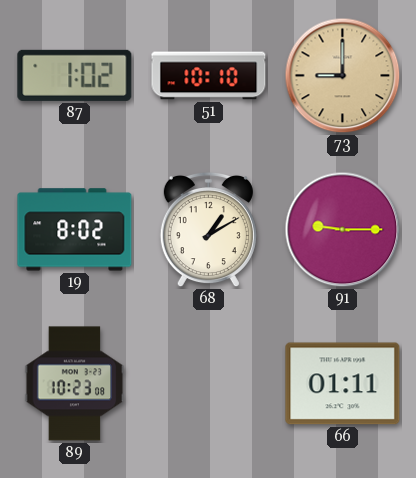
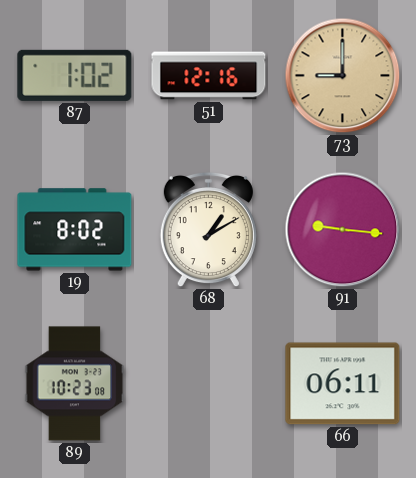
51: 10:10 -> 12:16
91: 9:15 -> 9:16
66: 01:11 -> 06:11
